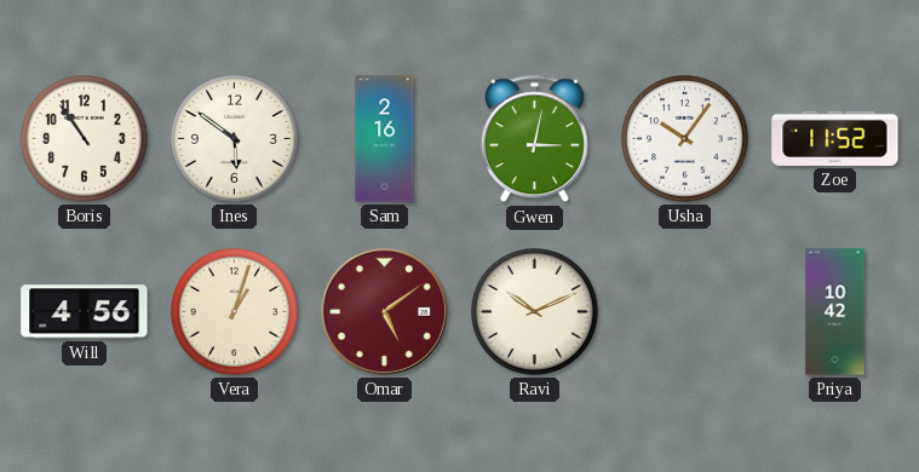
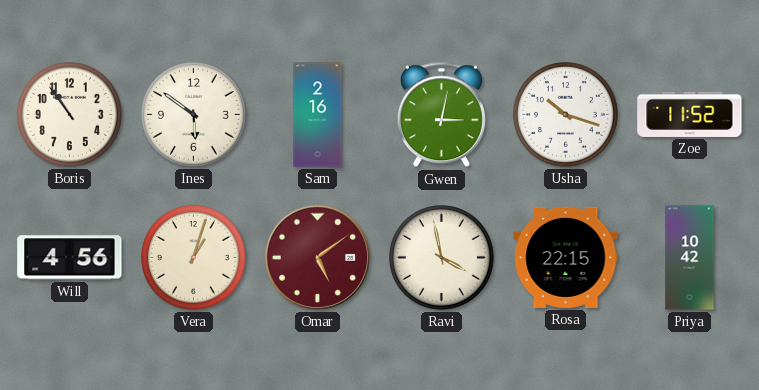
Usha: 10:06 -> 10:18
Ravi: 10:11 -> 3:58
Rosa: none -> 22:15
